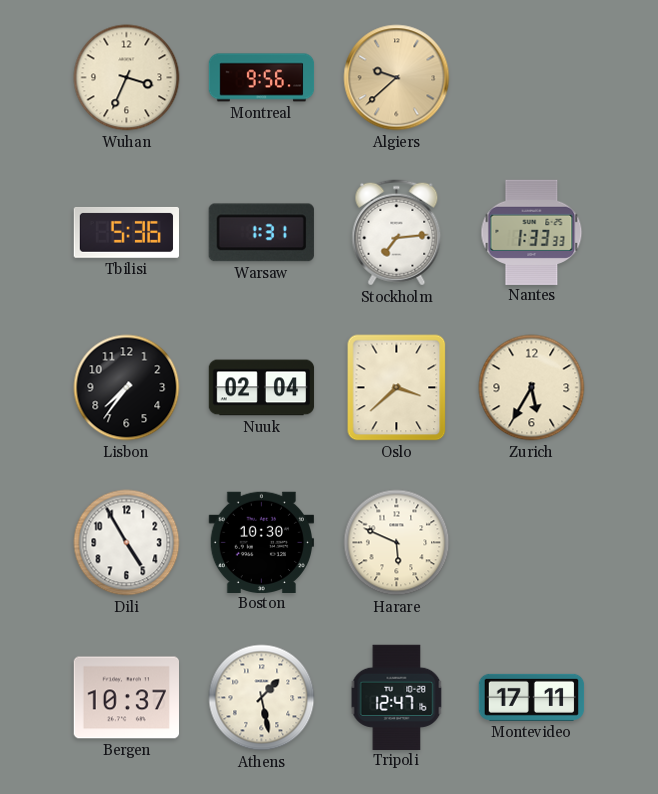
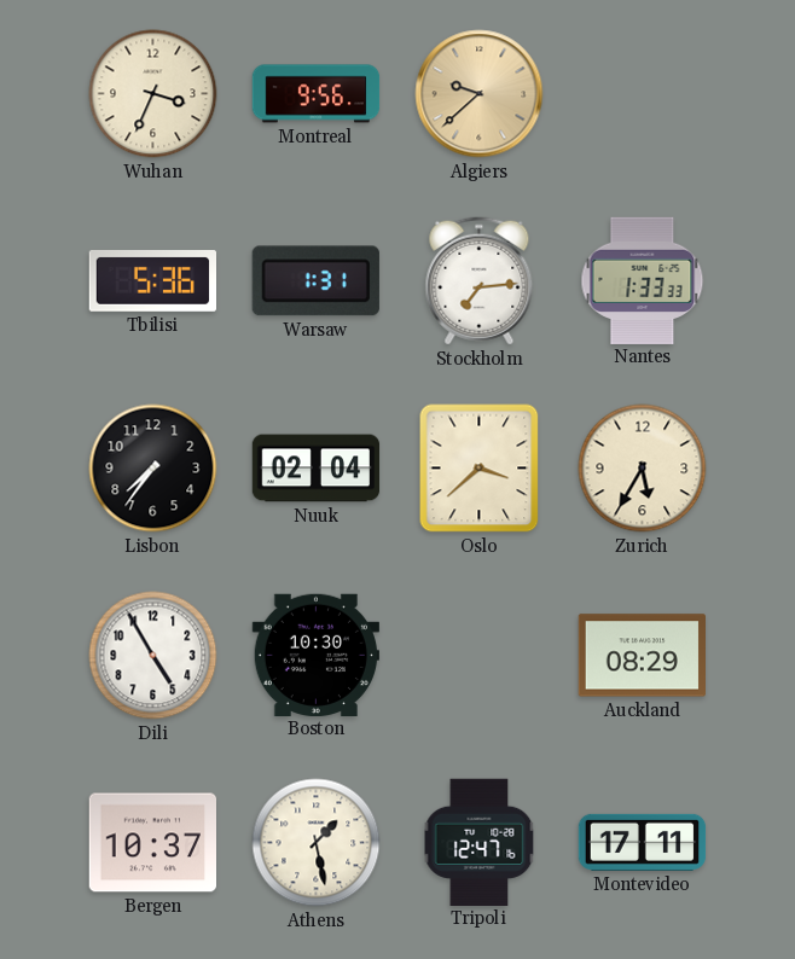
Harare: 5:49 -> none
Auckland: none -> 08:29
